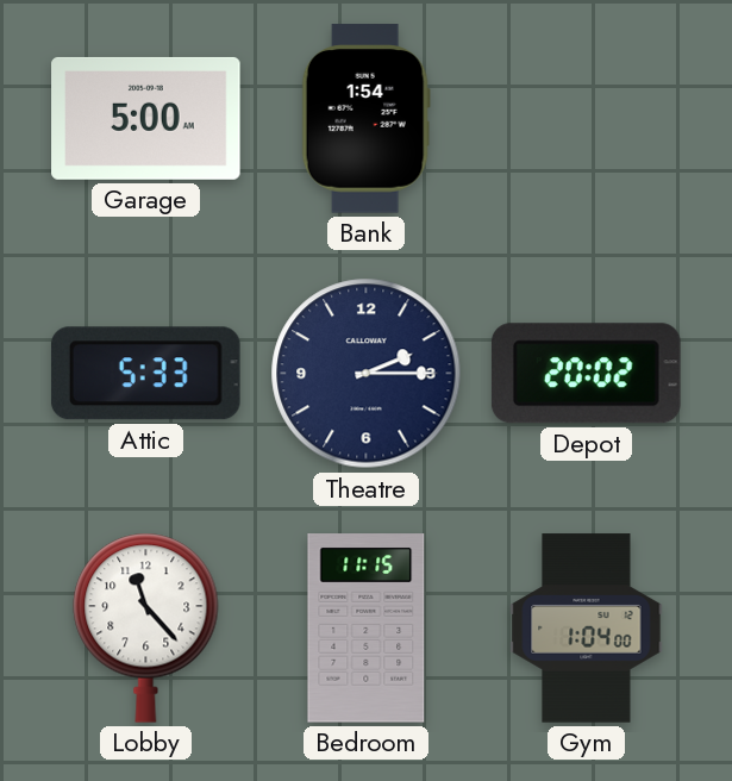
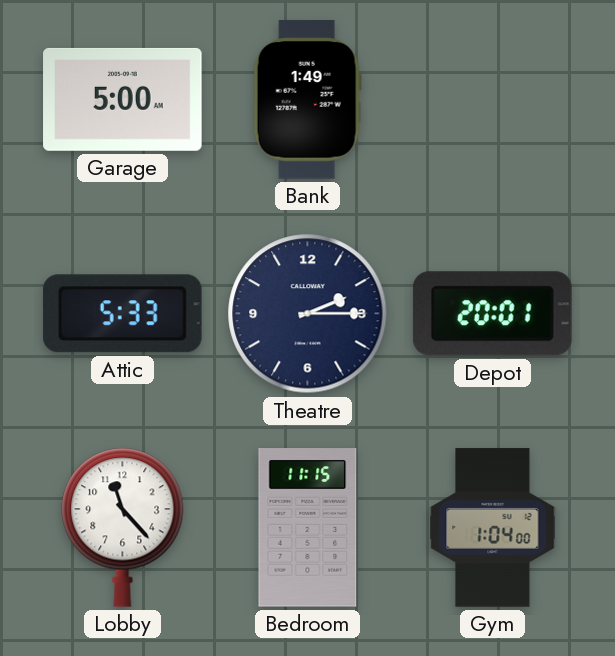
Bank: 1:54 -> 1:49
Depot: 20:02 -> 20:01
